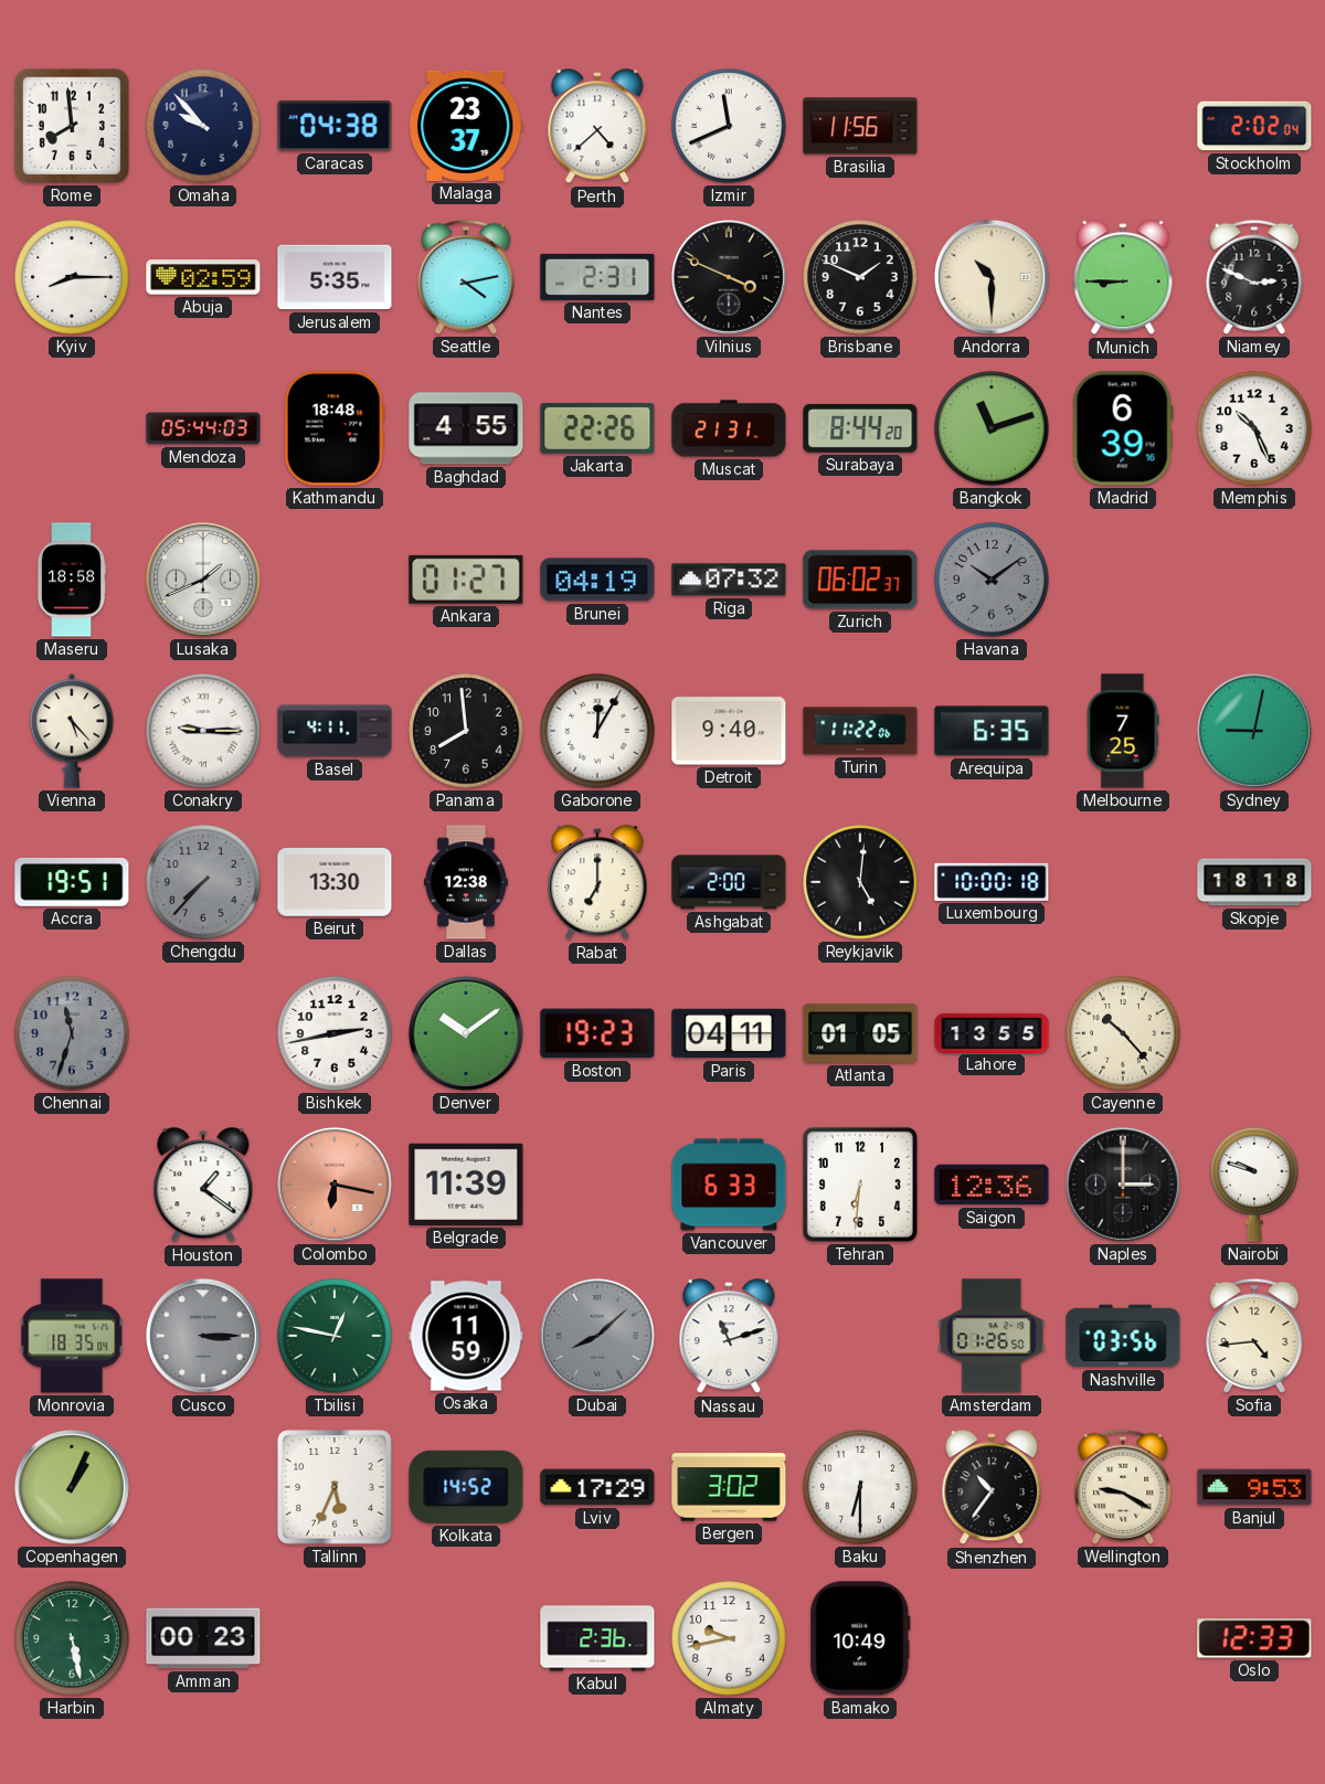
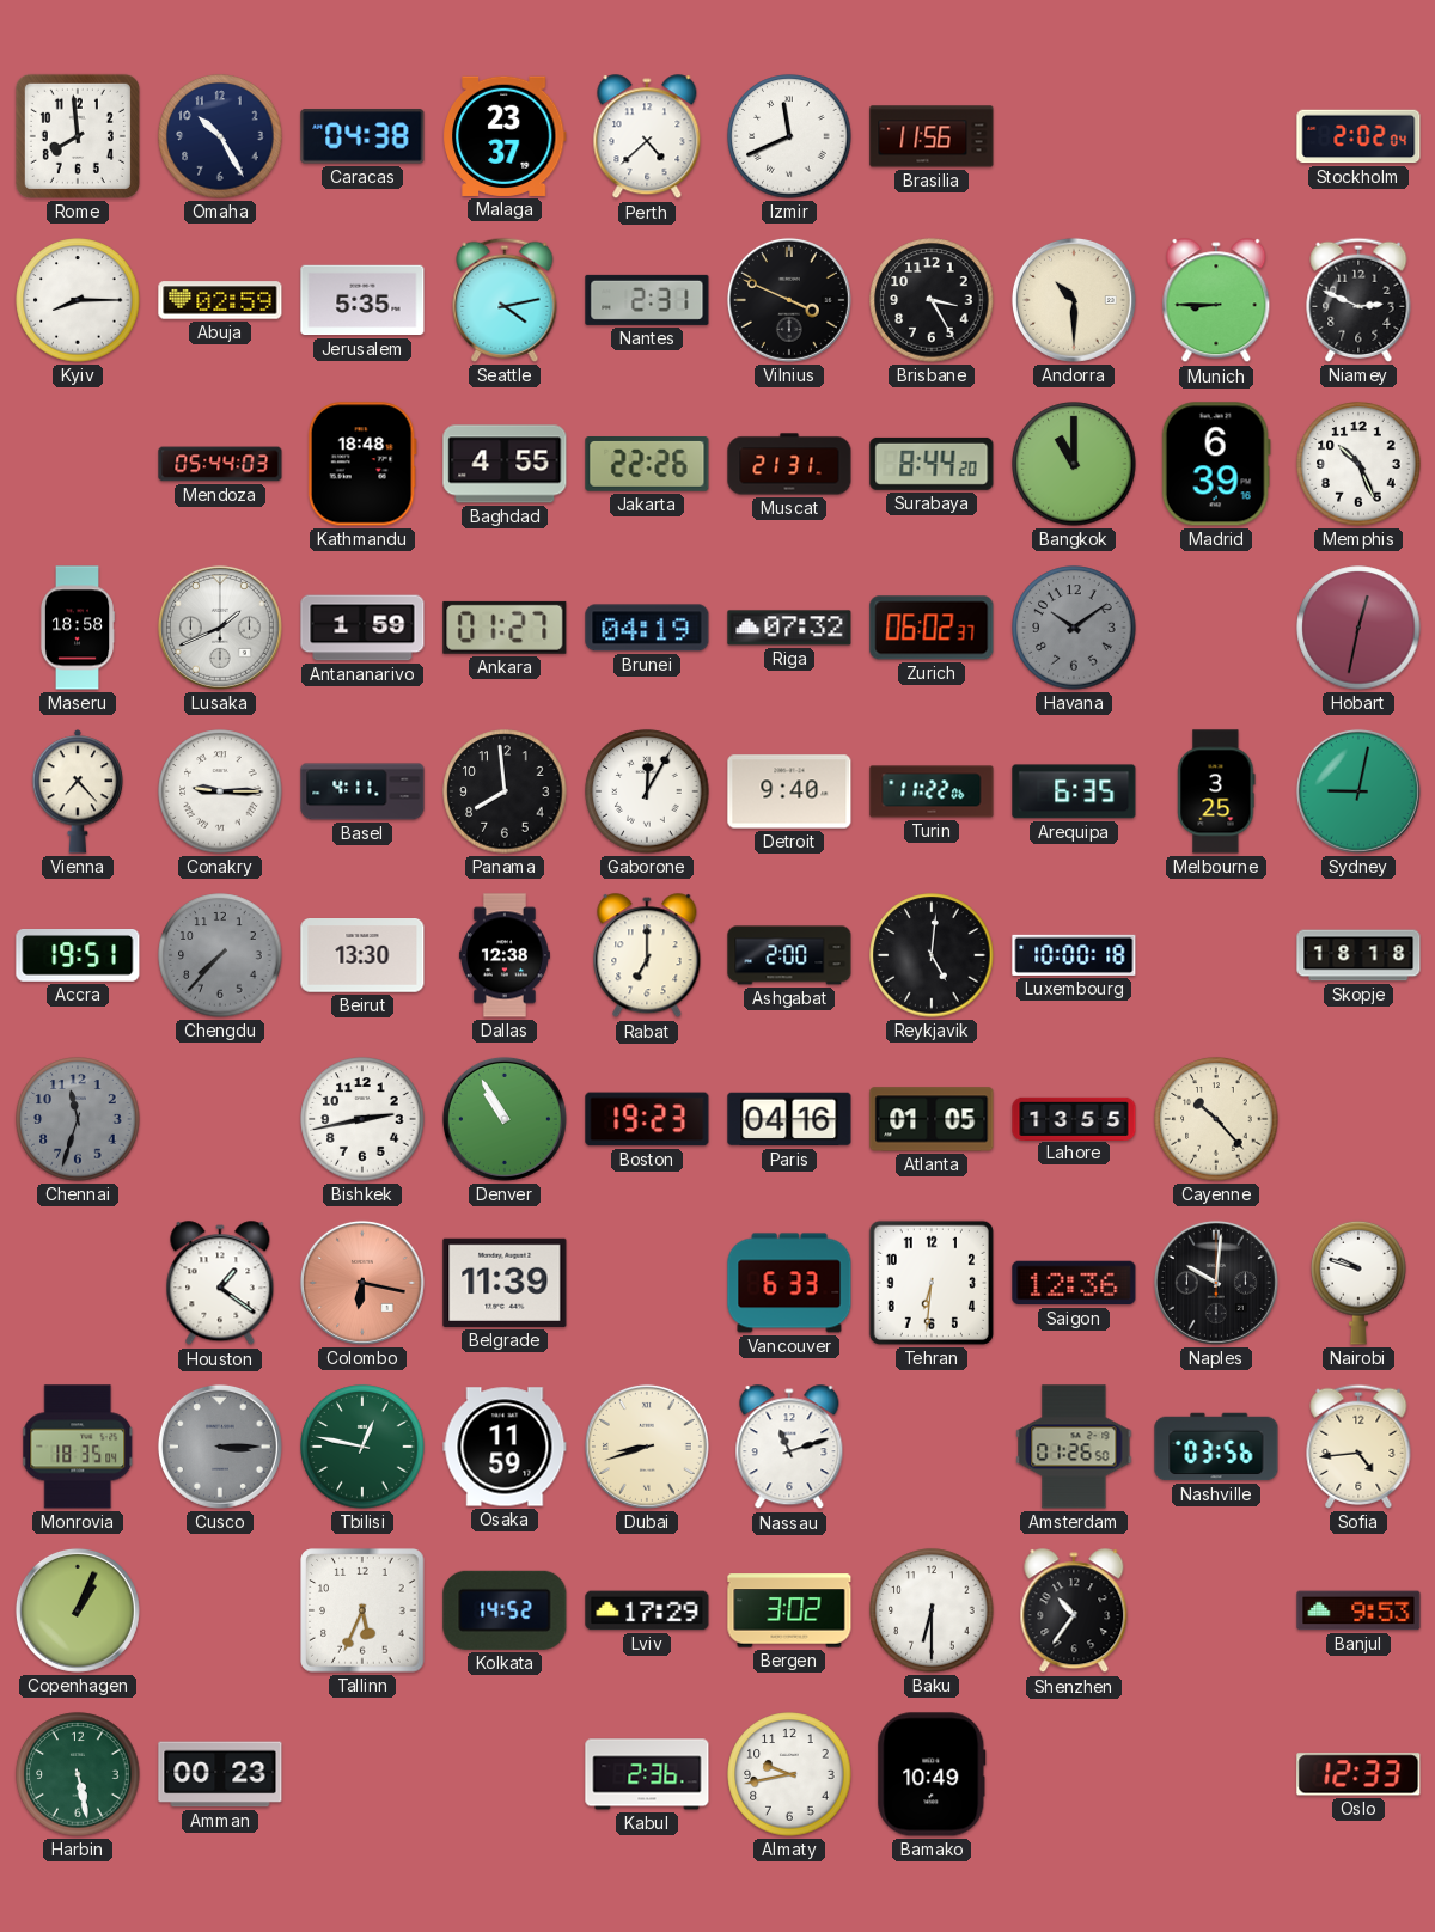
Omaha: 9:53 -> 10:25
Brisbane: 1:49 -> 3:25
Bangkok: 11:12 -> 11:00
Antananarivo: none -> 1:59
Hobart: none -> 12:32
Vienna: 5:23 -> 7:23
Melbourne: 7:25 -> 3:25
Denver: 10:09 -> 10:55
Paris: 04:11 -> 04:16
Naples: 3:00 -> 10:01
Dubai: 8:08 -> 8:42
Dubai dial: grey -> cream
Wellington: 9:20 -> none
